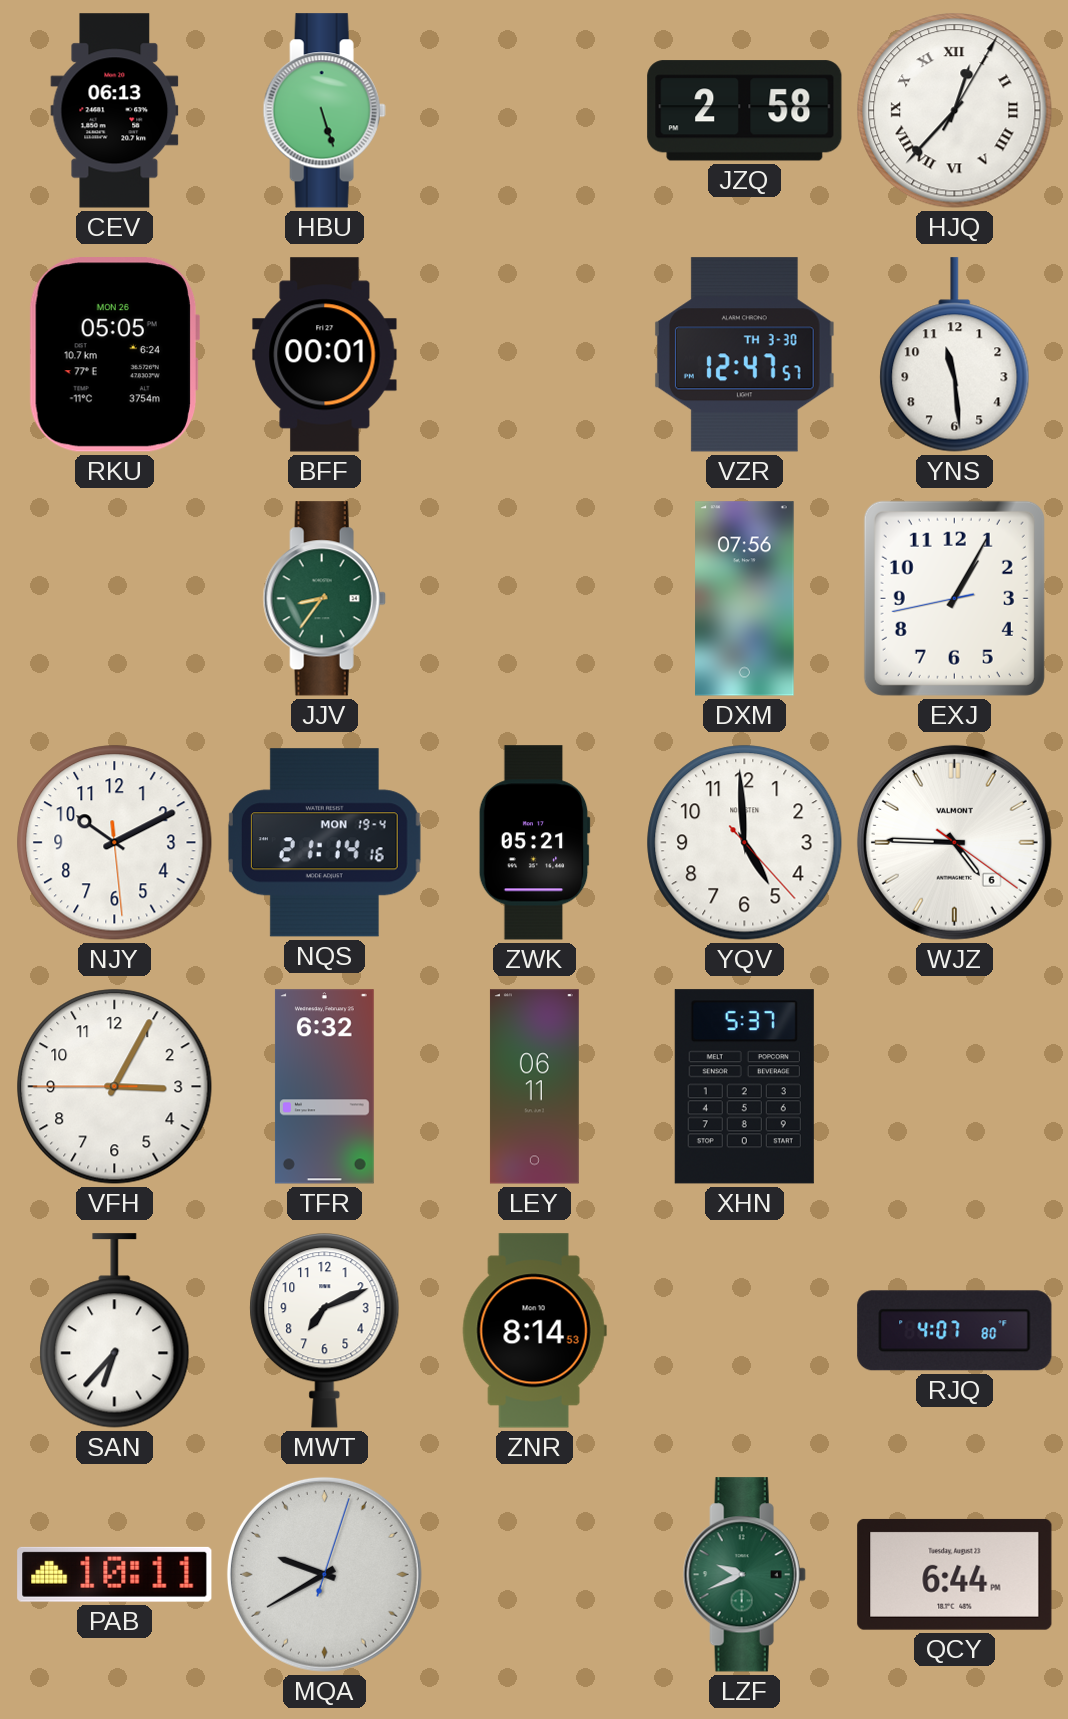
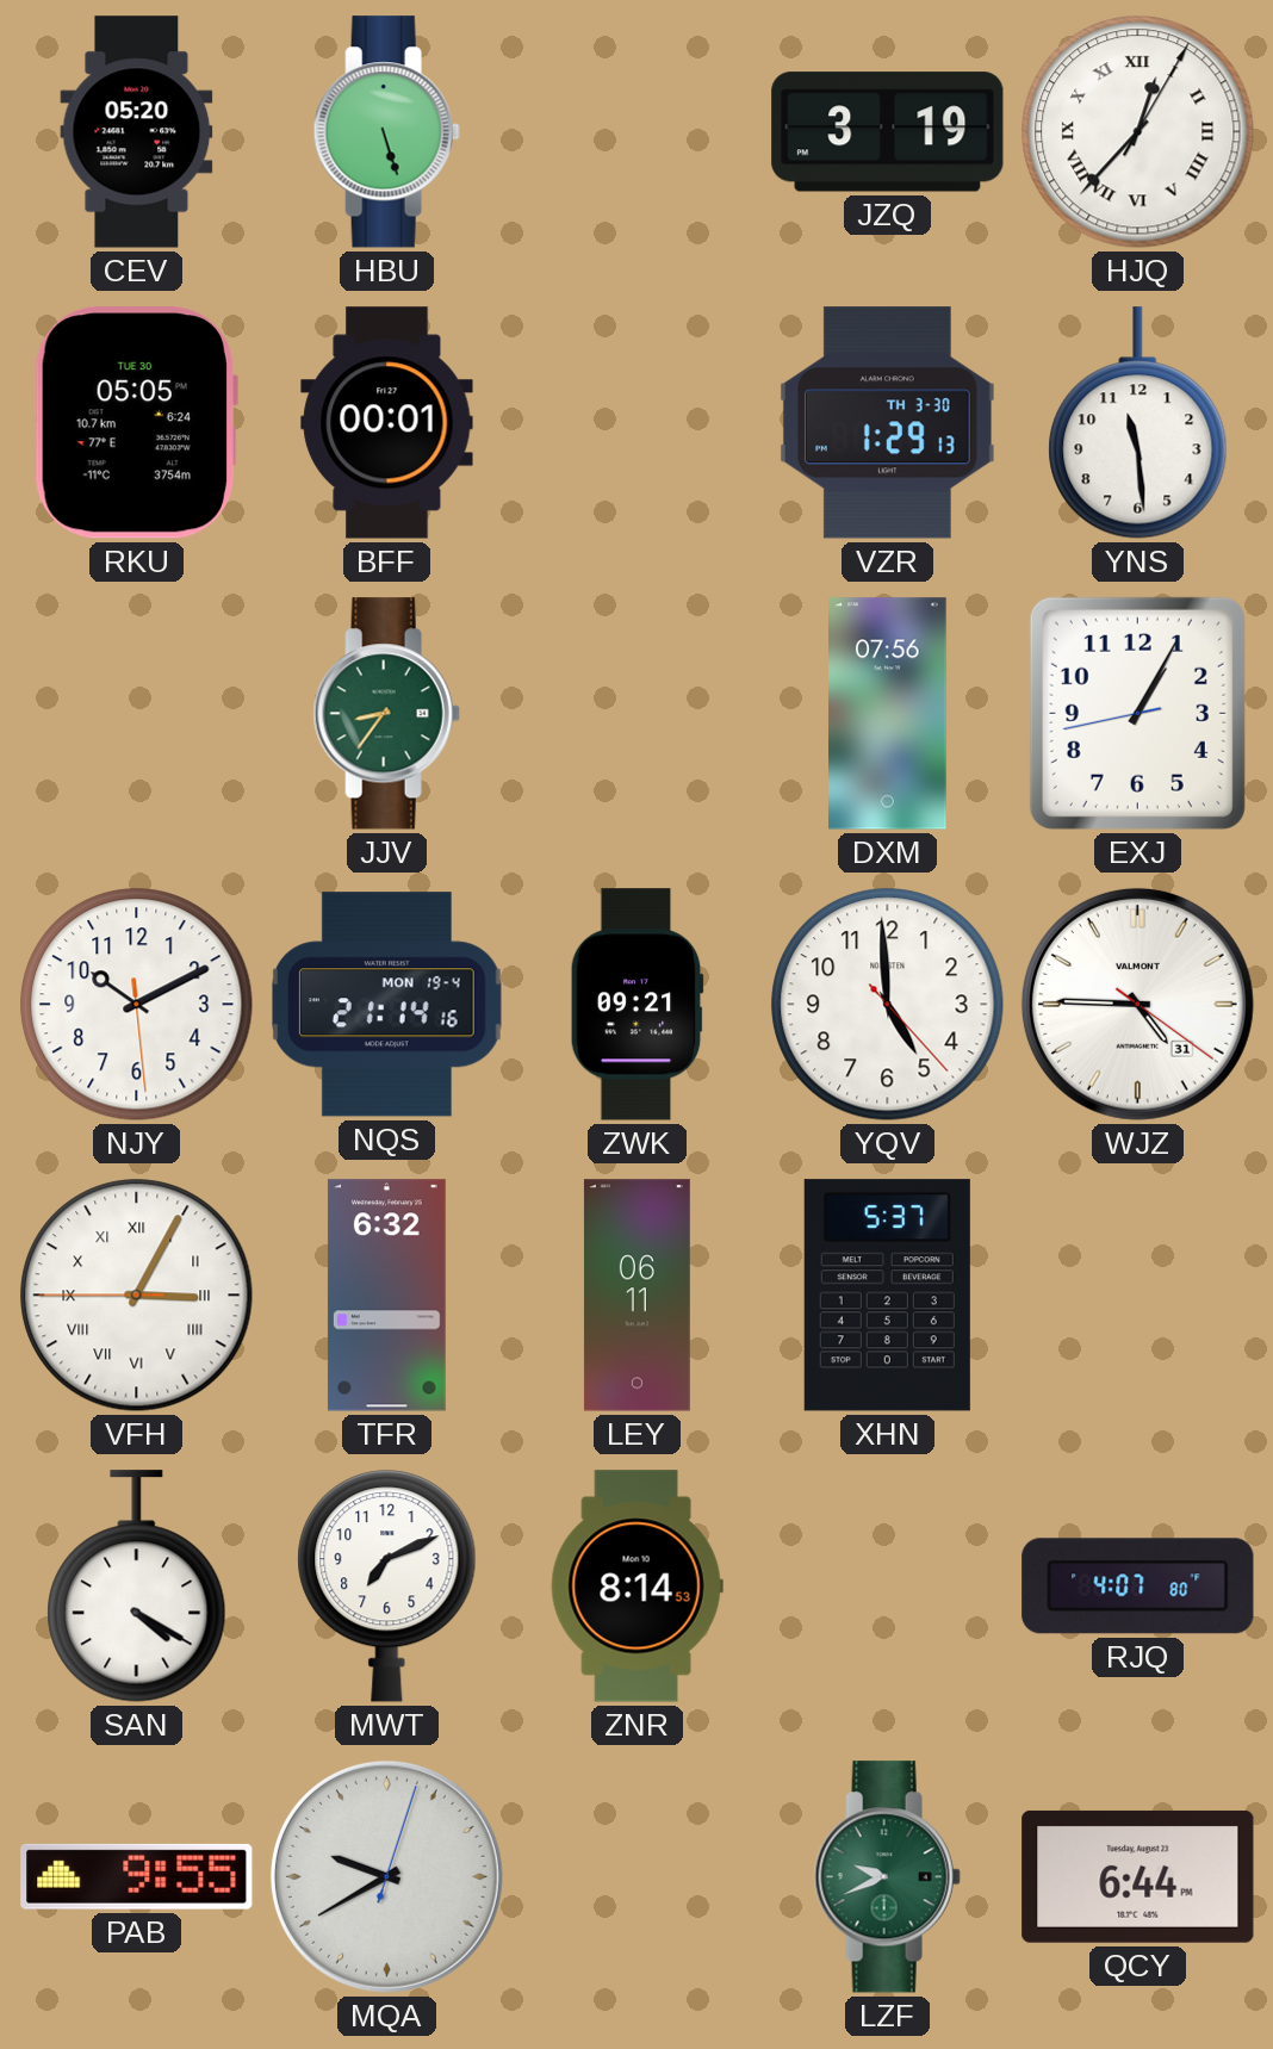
CEV: 06:13 -> 05:20
JZQ: 2:58 -> 3:19
RKU date: MON 26 -> TUE 30
VZR: 12:47 -> 1:29
ZWK: 05:21 -> 09:21
WJZ date: 6 -> 31
VFH numerals: Arabic -> Roman
SAN: 6:37 -> 4:20
PAB: 10:11 -> 9:55
